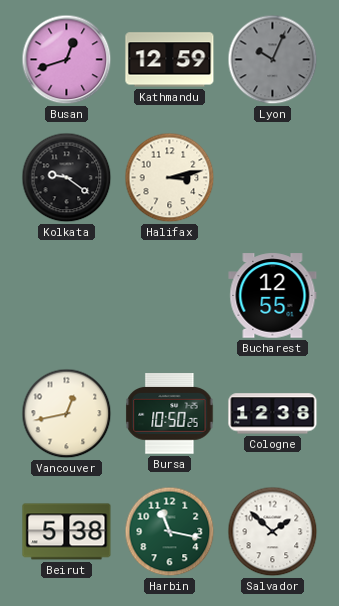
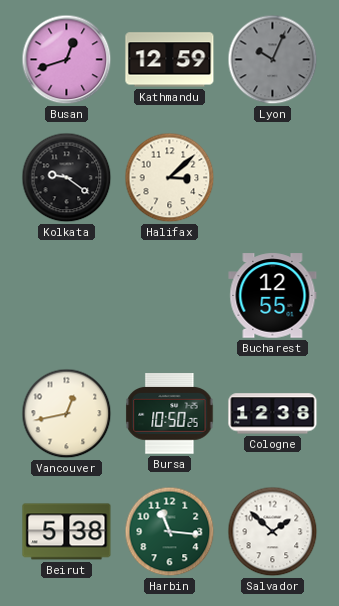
Halifax: 3:13 -> 3:08
Harbin: 11:17 -> 11:16
